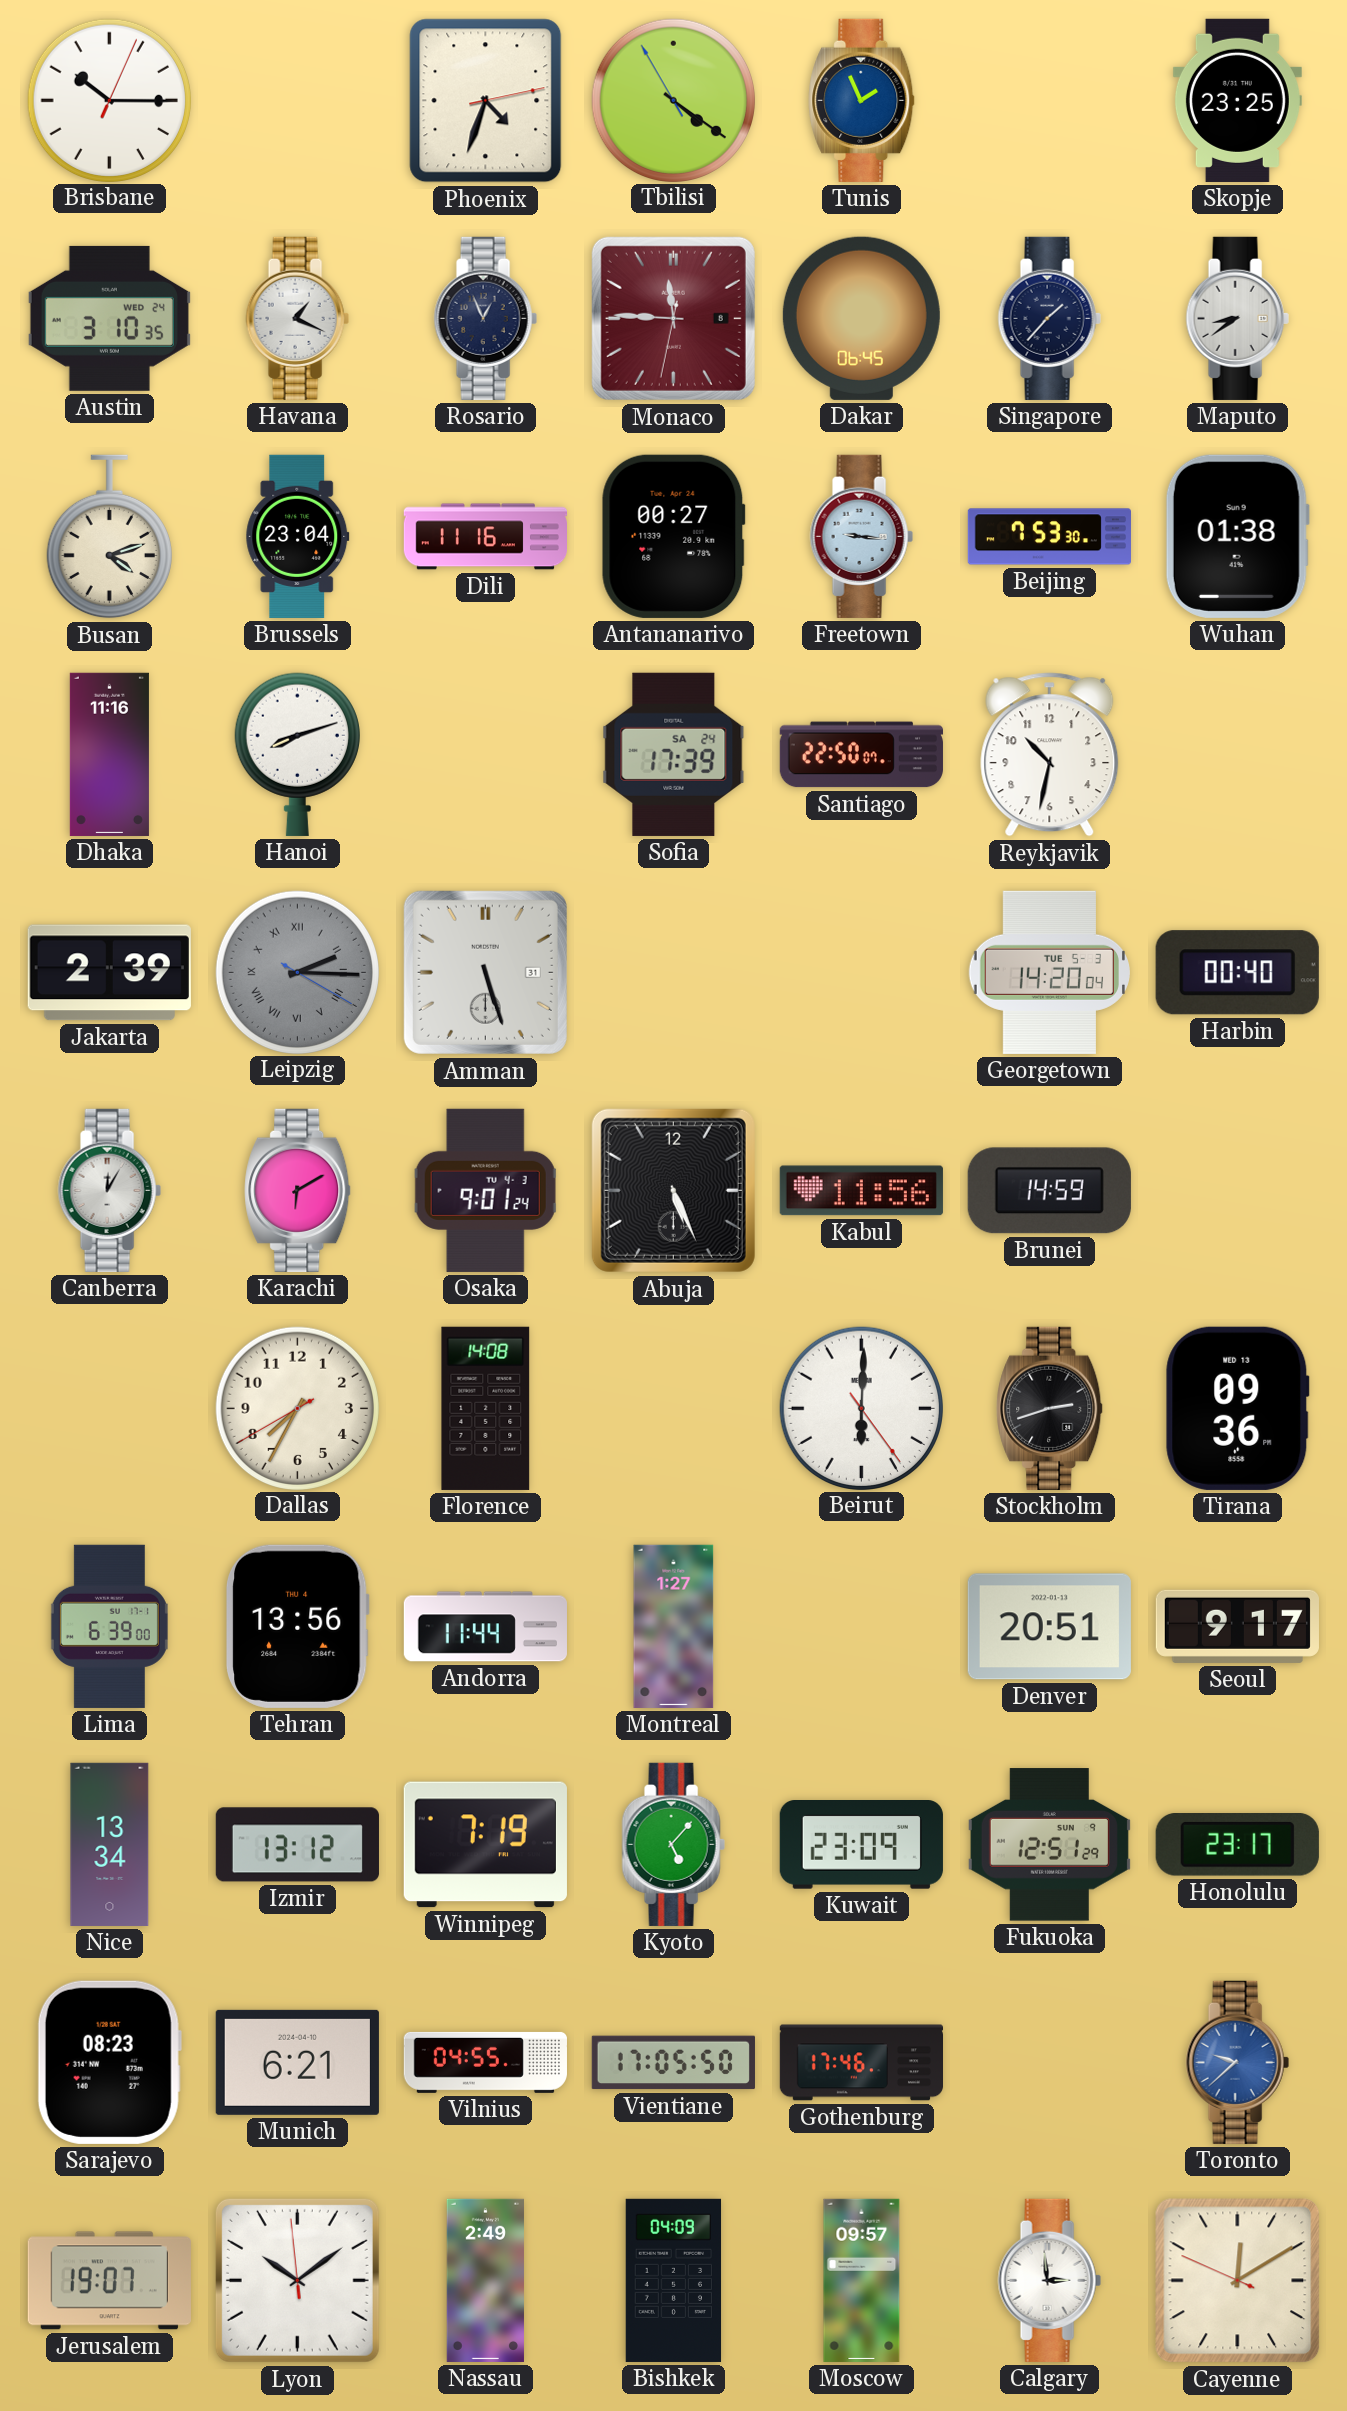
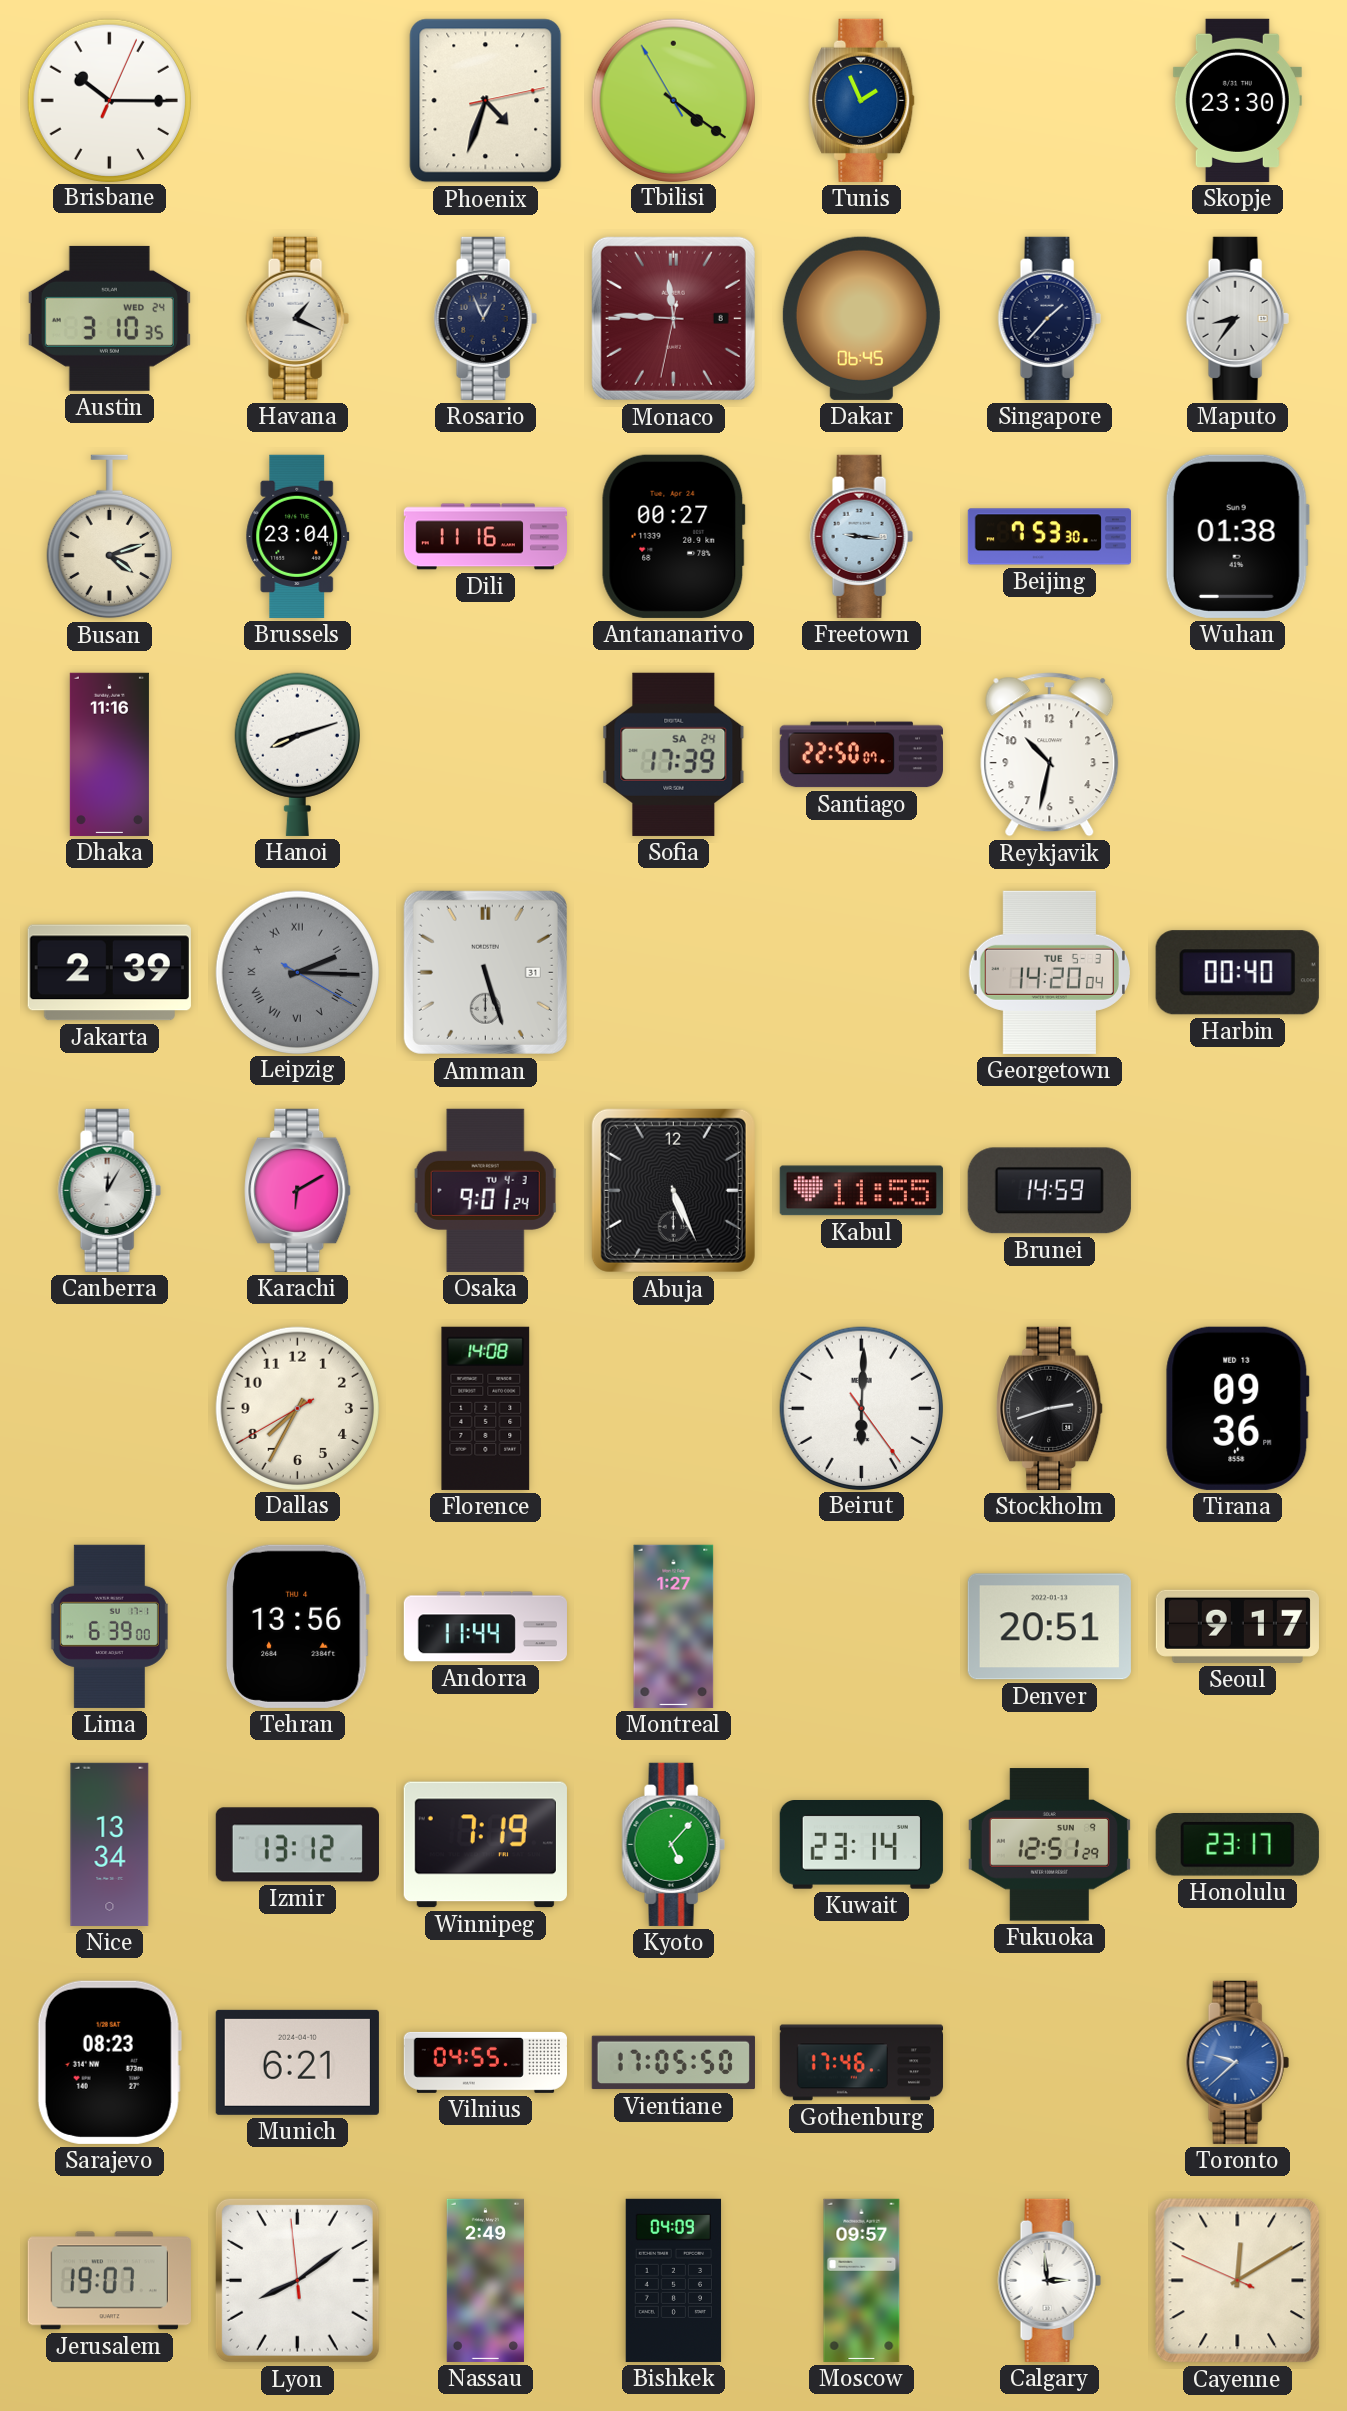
Skopje: 23:25 -> 23:30
Maputo: 8:39 -> 8:36
Kabul: 11:56 -> 11:55
Kuwait: 23:09 -> 23:14
Lyon: 10:08 -> 8:08
